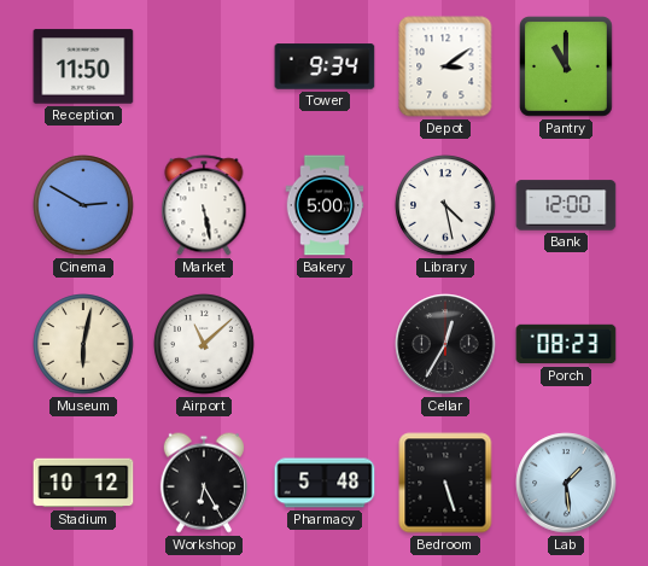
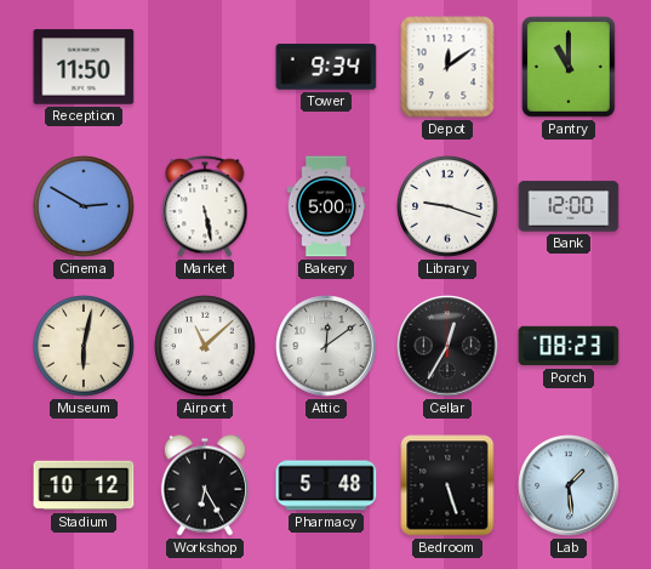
Depot: 3:09 -> 12:09
Library: 4:28 -> 9:18
Attic: none -> 12:09
